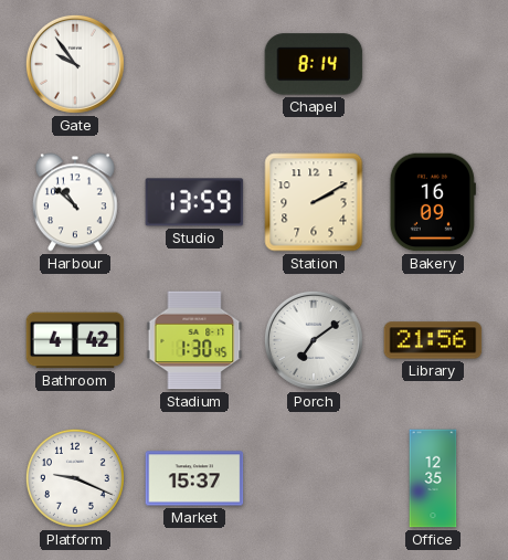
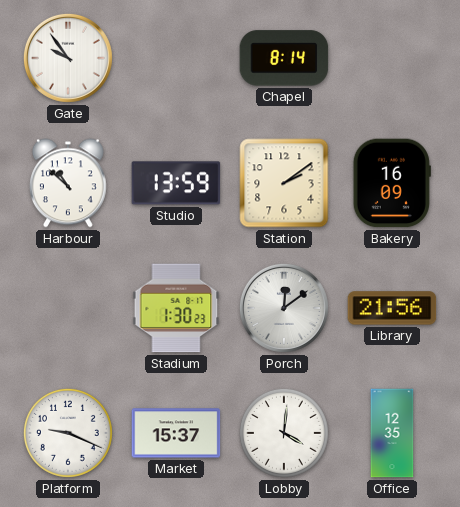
Station: 2:10 -> 2:09
Bathroom: 4:42 -> none
Stadium: 1:30:45 -> 1:30:23
Porch: 7:09 -> 12:09
Lobby: none -> 4:01
